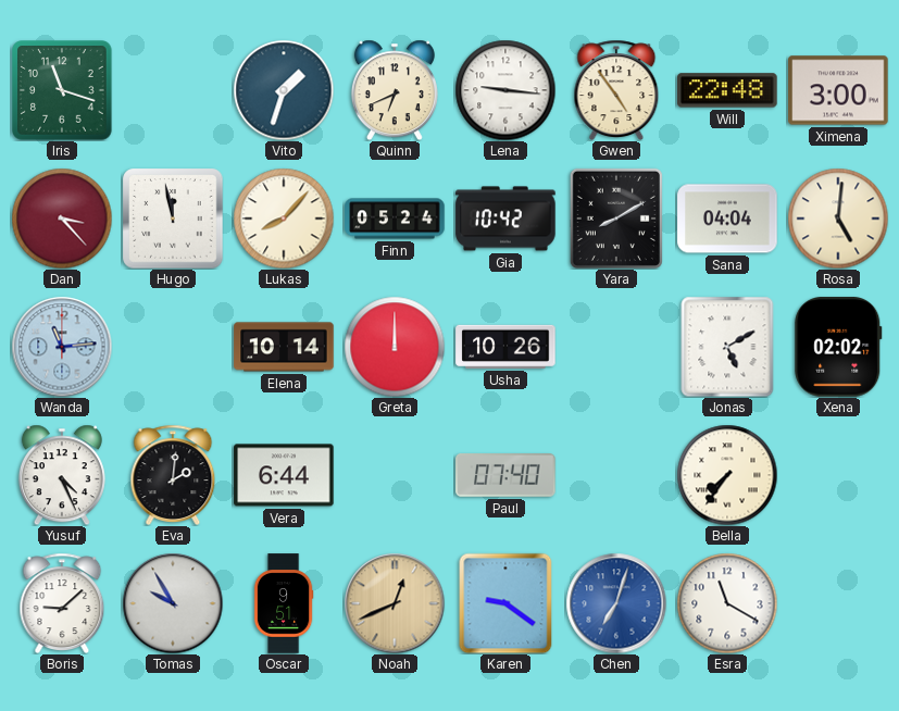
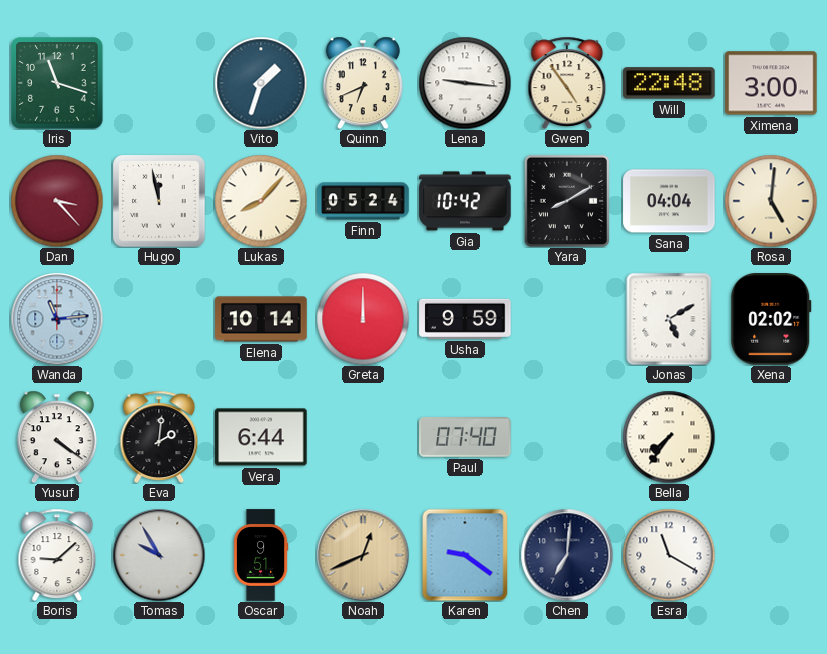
Usha: 10:26 -> 9:59
Yusuf: 4:26 -> 4:21
Chen: 7:03 -> 7:01
Chen dial: blue -> navy
